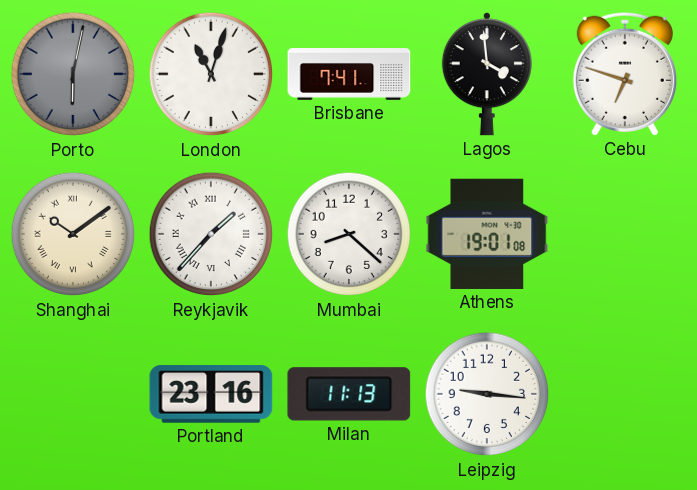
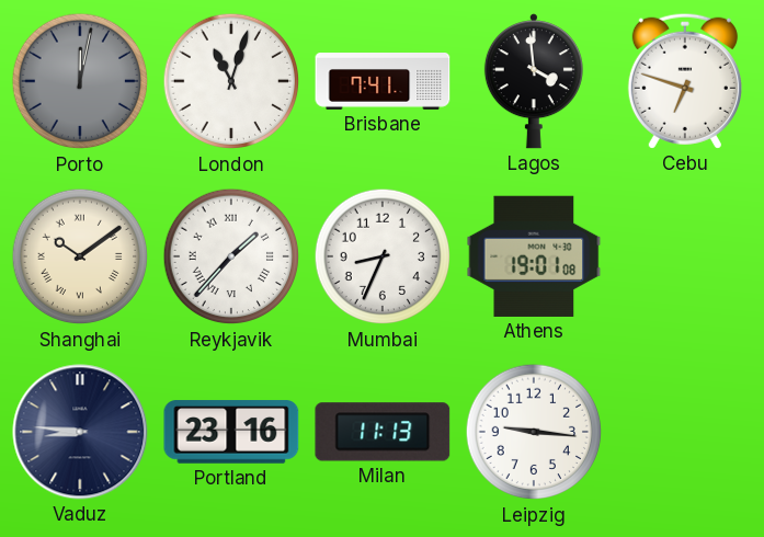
Porto: 6:02 -> 12:02
Mumbai: 8:22 -> 8:34
Vaduz: none -> 8:46
